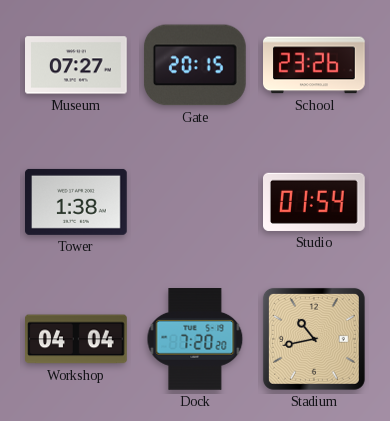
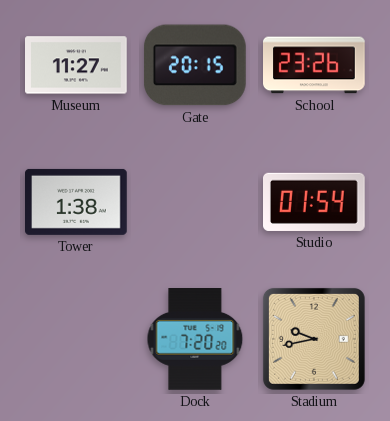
Museum: 07:27 -> 11:27
Workshop: 04:04 -> none
Stadium: 10:43 -> 9:43
